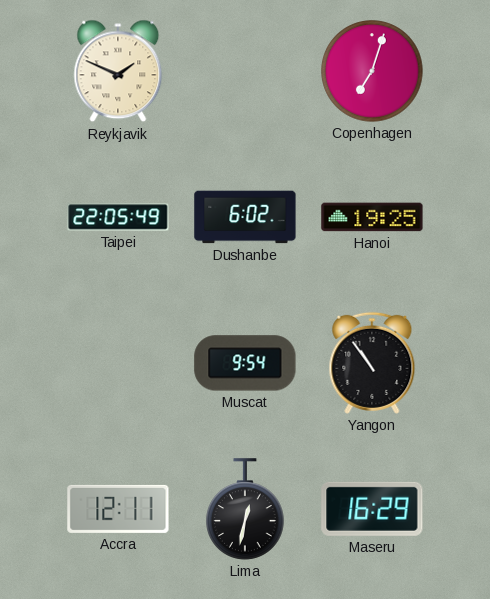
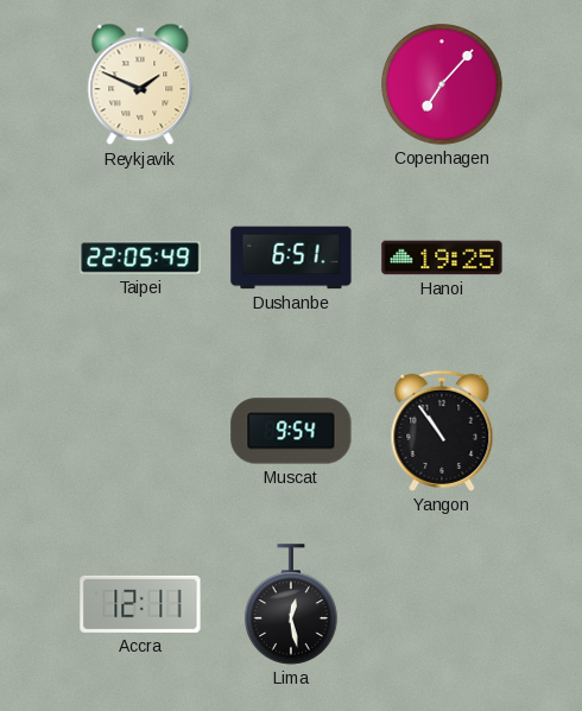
Copenhagen: 7:03 -> 7:07
Dushanbe: 6:02 -> 6:51
Lima: 12:32 -> 12:28
Maseru: 16:29 -> none
